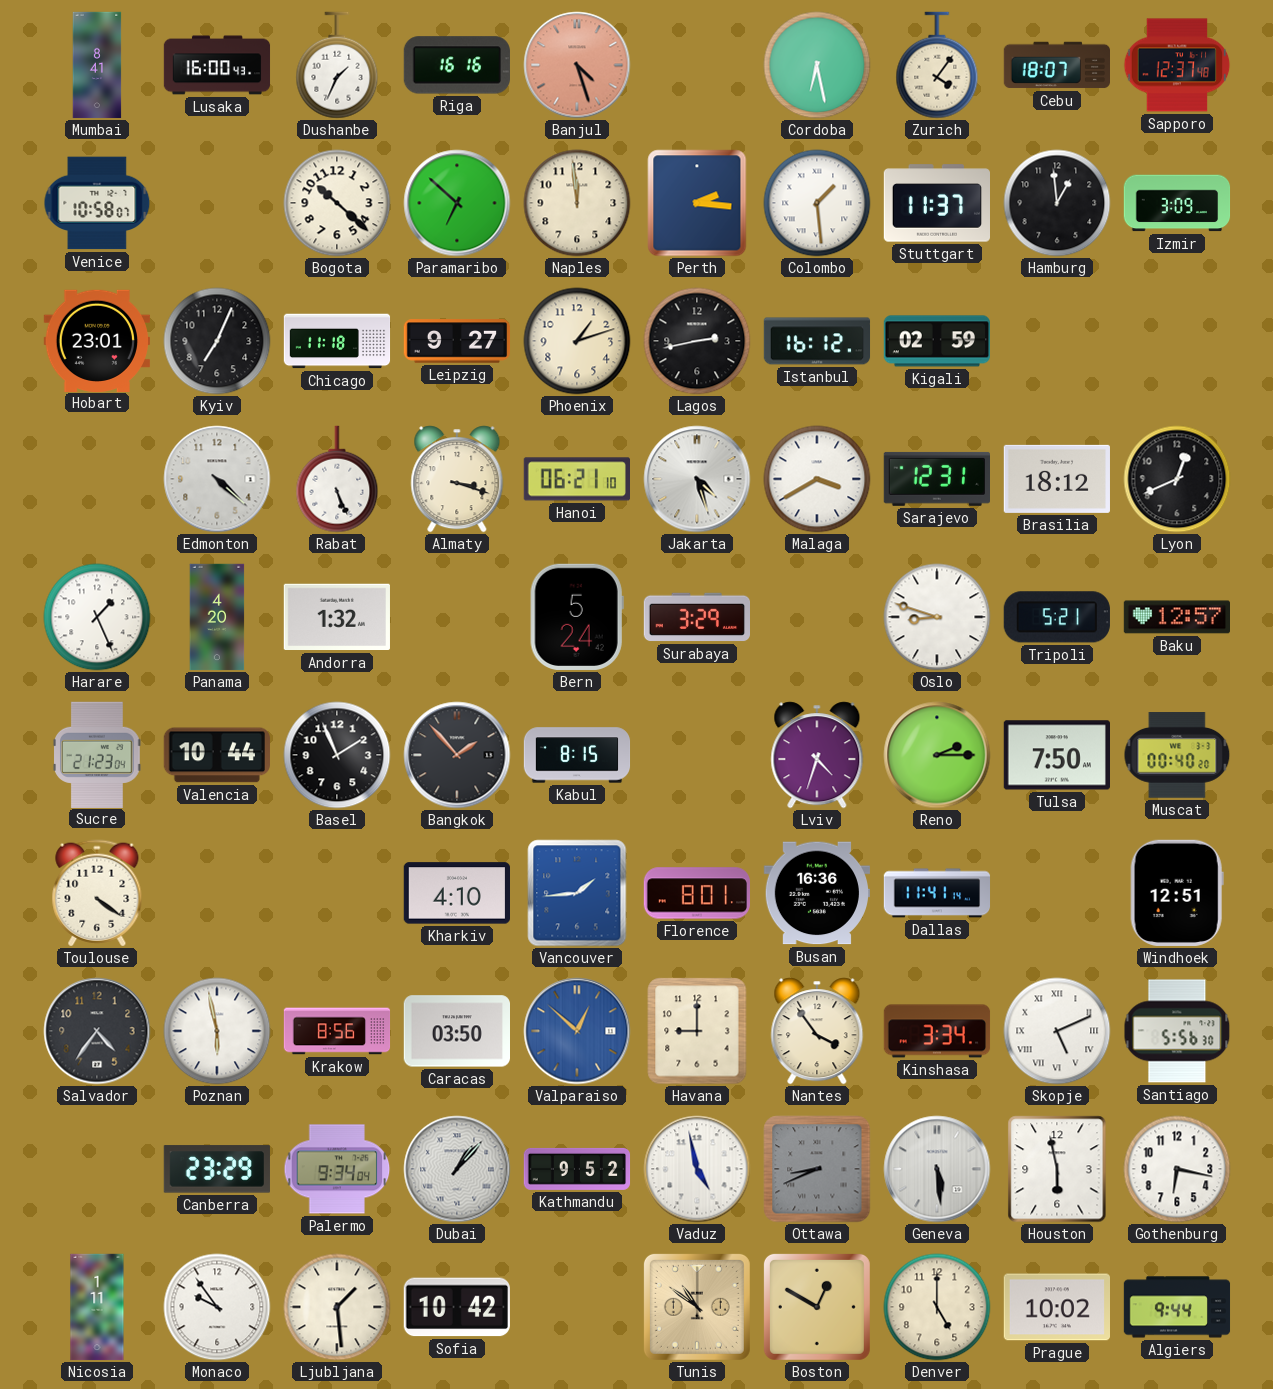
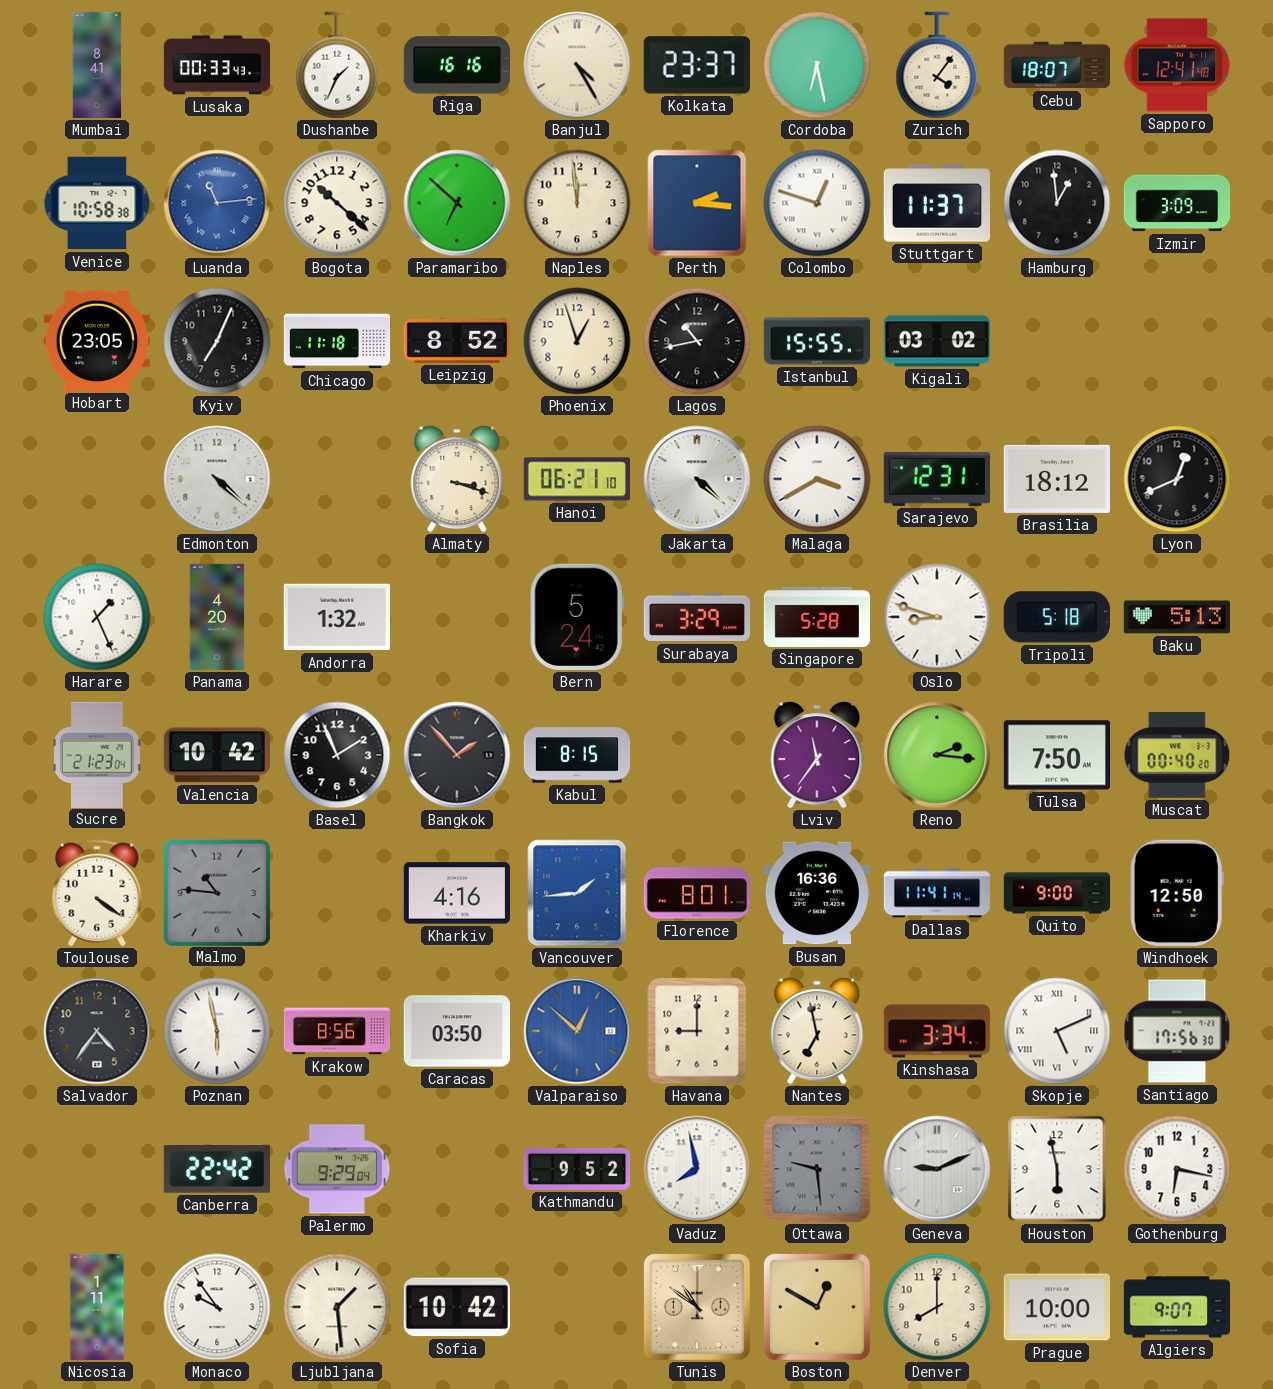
Lusaka: 16:00 -> 00:33
Banjul: 4:27 -> 4:25
Banjul dial: salmon -> cream
Kolkata: none -> 23:37
Sapporo: 12:37 -> 12:41
Venice: 10:58:07 -> 10:58:38
Luanda: none -> 11:14
Colombo: 1:29 -> 12:48
Hobart: 23:01 -> 23:05
Leipzig: 9:27 -> 8:52
Phoenix: 1:12 -> 12:57
Lagos: 2:43 -> 10:43
Istanbul: 16:12 -> 15:55
Kigali: 02:59 -> 03:02
Rabat: 5:26 -> none
Jakarta: 4:27 -> 4:22
Singapore: none -> 5:28
Tripoli: 5:21 -> 5:18
Baku: 12:57 -> 5:13
Valencia: 10:44 -> 10:42
Lviv: 4:33 -> 11:36
Reno: 2:15 -> 2:16
Malmo: none -> 10:46
Kharkiv: 4:10 -> 4:16
Quito: none -> 9:00
Windhoek: 12:51 -> 12:50
Nantes: 3:54 -> 6:58
Santiago: 5:56 -> 17:56
Canberra: 23:29 -> 22:42
Palermo: 9:34 -> 9:29
Dubai: 1:07 -> none
Vaduz: 4:58 -> 7:58
Ottawa: 8:41 -> 9:29
Geneva: 5:29 -> 9:11
Denver: 5:00 -> 8:00
Prague: 10:02 -> 10:00
Algiers: 9:44 -> 9:07
